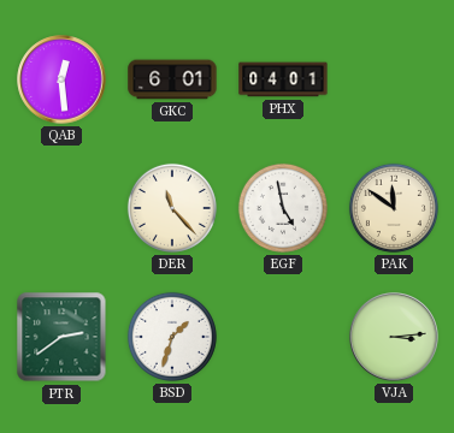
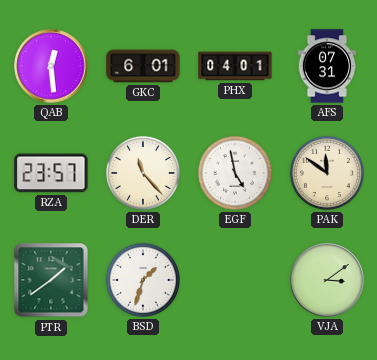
AFS: none -> 07:31
RZA: none -> 23:57
PTR: 2:39 -> 1:39
VJA: 3:14 -> 3:09
